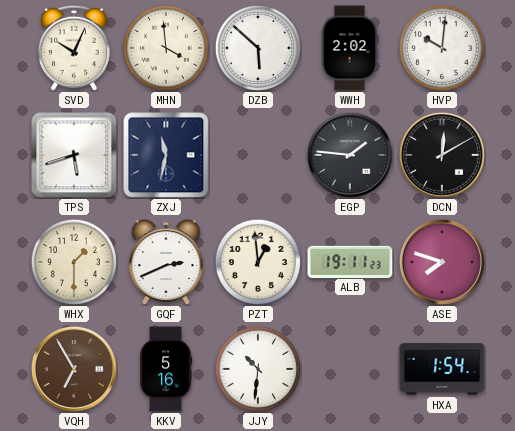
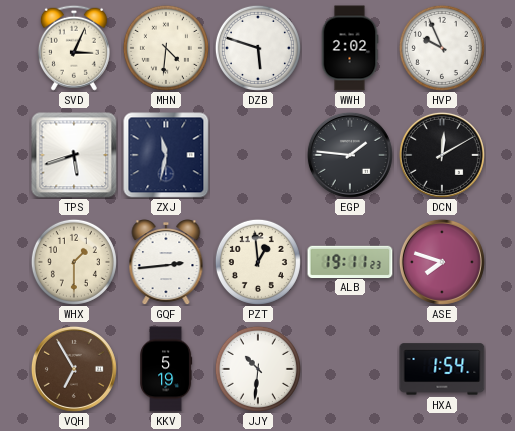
SVD: 10:04 -> 3:04
MHN: 3:59 -> 4:31
DZB: 5:52 -> 5:48
HVP: 10:01 -> 9:56
GQF: 2:41 -> 2:44
KKV: 5:16 -> 5:19
